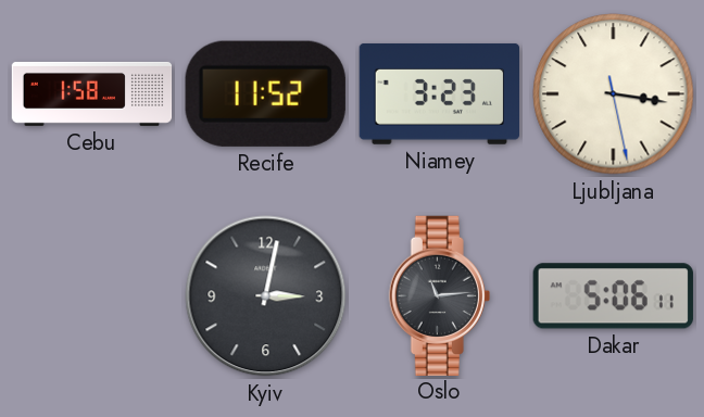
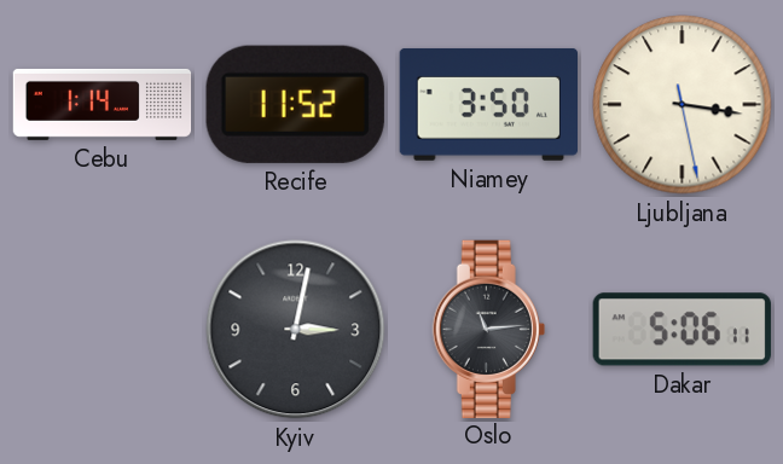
Cebu: 1:58 -> 1:14
Niamey: 3:23 -> 3:50
